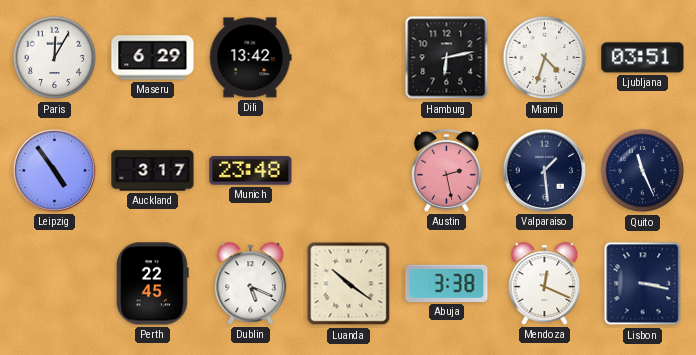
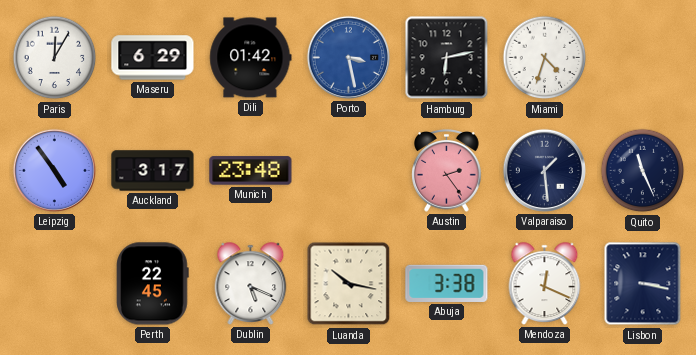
Dili: 13:42 -> 01:42
Porto: none -> 3:28
Ljubljana: 03:51 -> none
Austin: 2:28 -> 2:24
Luanda: 10:21 -> 10:17
